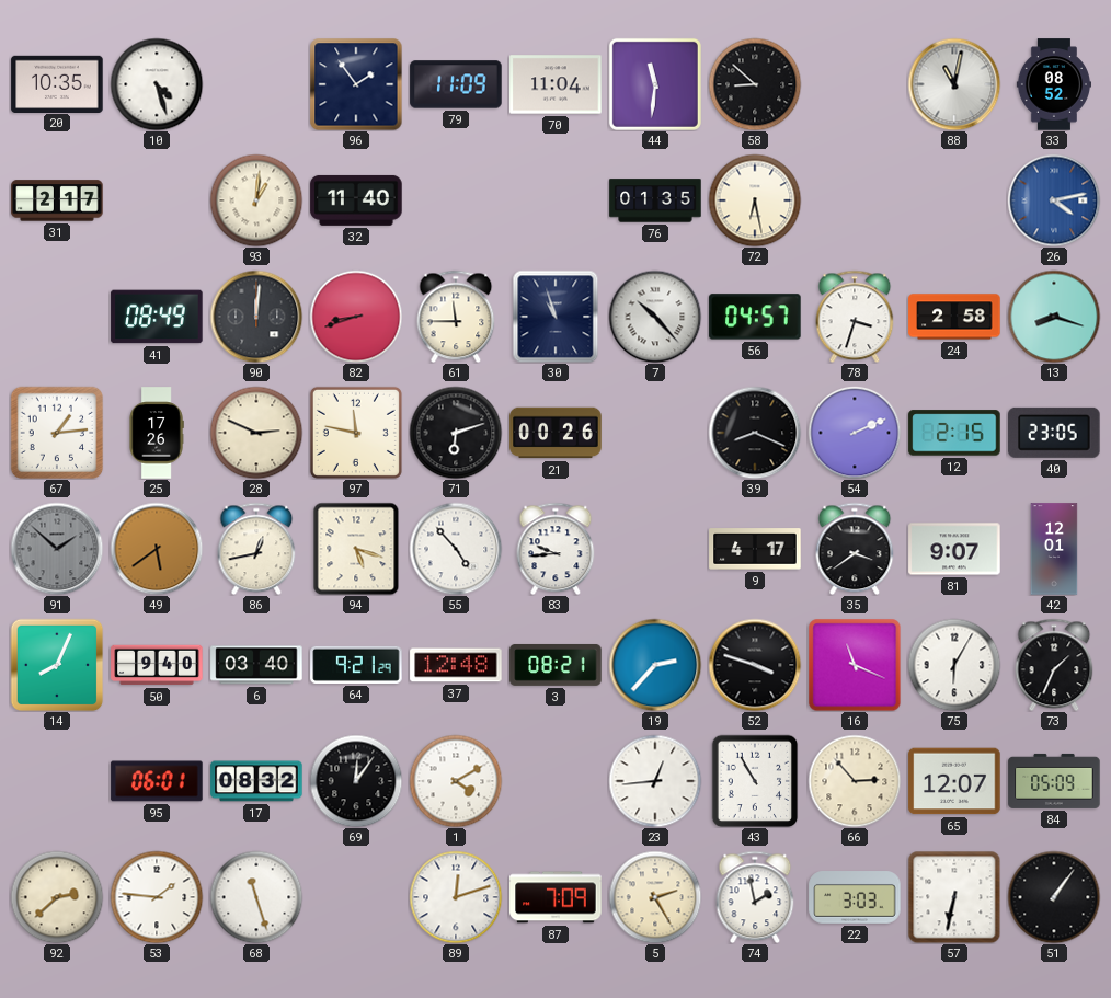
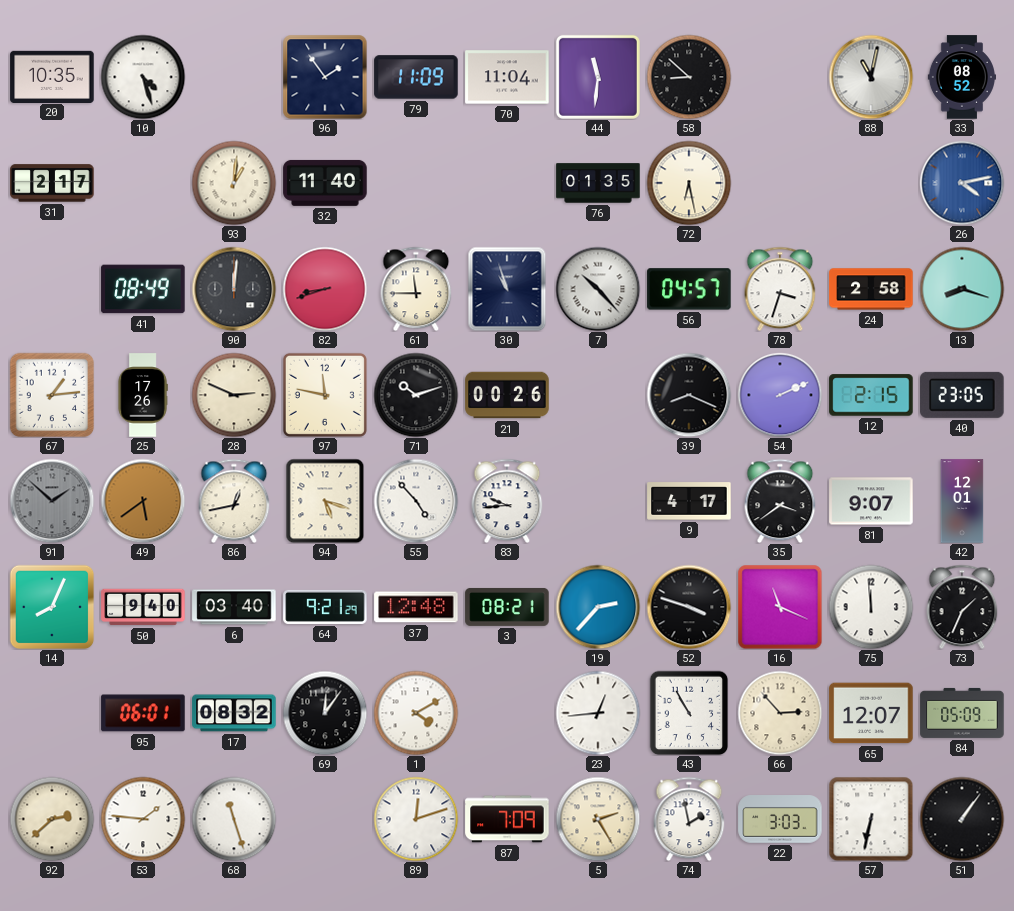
71: 6:12 -> 10:12
75: 6:05 -> 11:59
